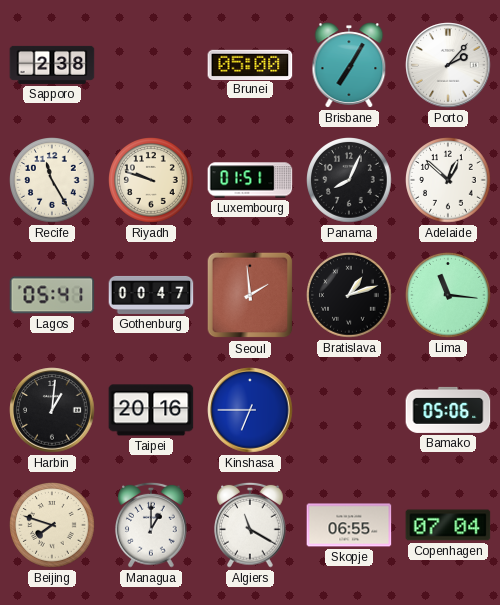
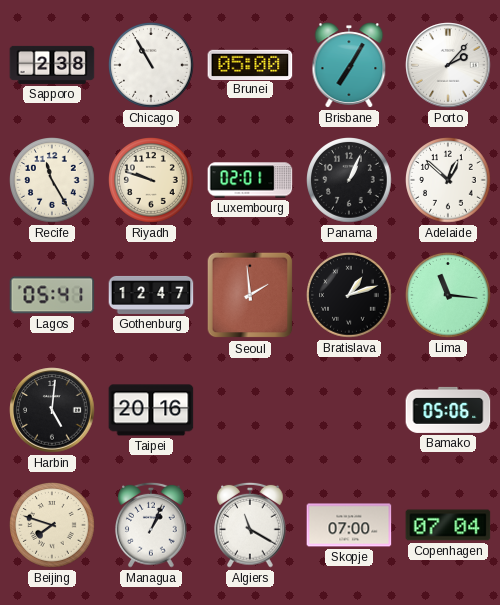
Chicago: none -> 10:55
Luxembourg: 01:51 -> 02:01
Panama: 8:04 -> 1:04
Gothenburg: 00:47 -> 12:47
Harbin: 1:01 -> 5:01
Kinshasa: 6:45 -> none
Managua: 1:00 -> 1:04
Skopje: 06:55 -> 07:00
